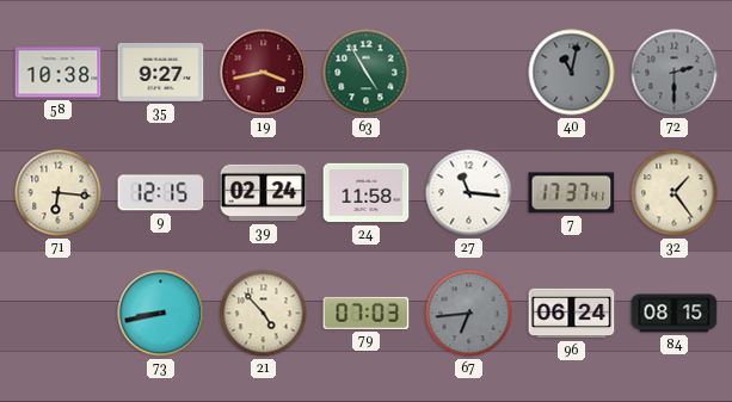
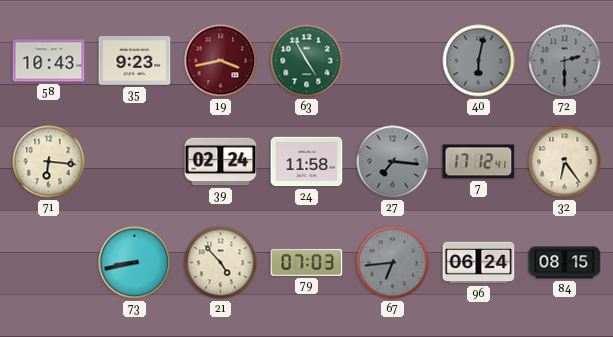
58: 10:38 -> 10:43
35: 9:27 -> 9:23
40: 11:02 -> 6:02
9: 12:15 -> none
27: 11:16 -> 7:16
27 dial: white -> grey
7: 17:37 -> 17:12
32: 1:24 -> 6:24
